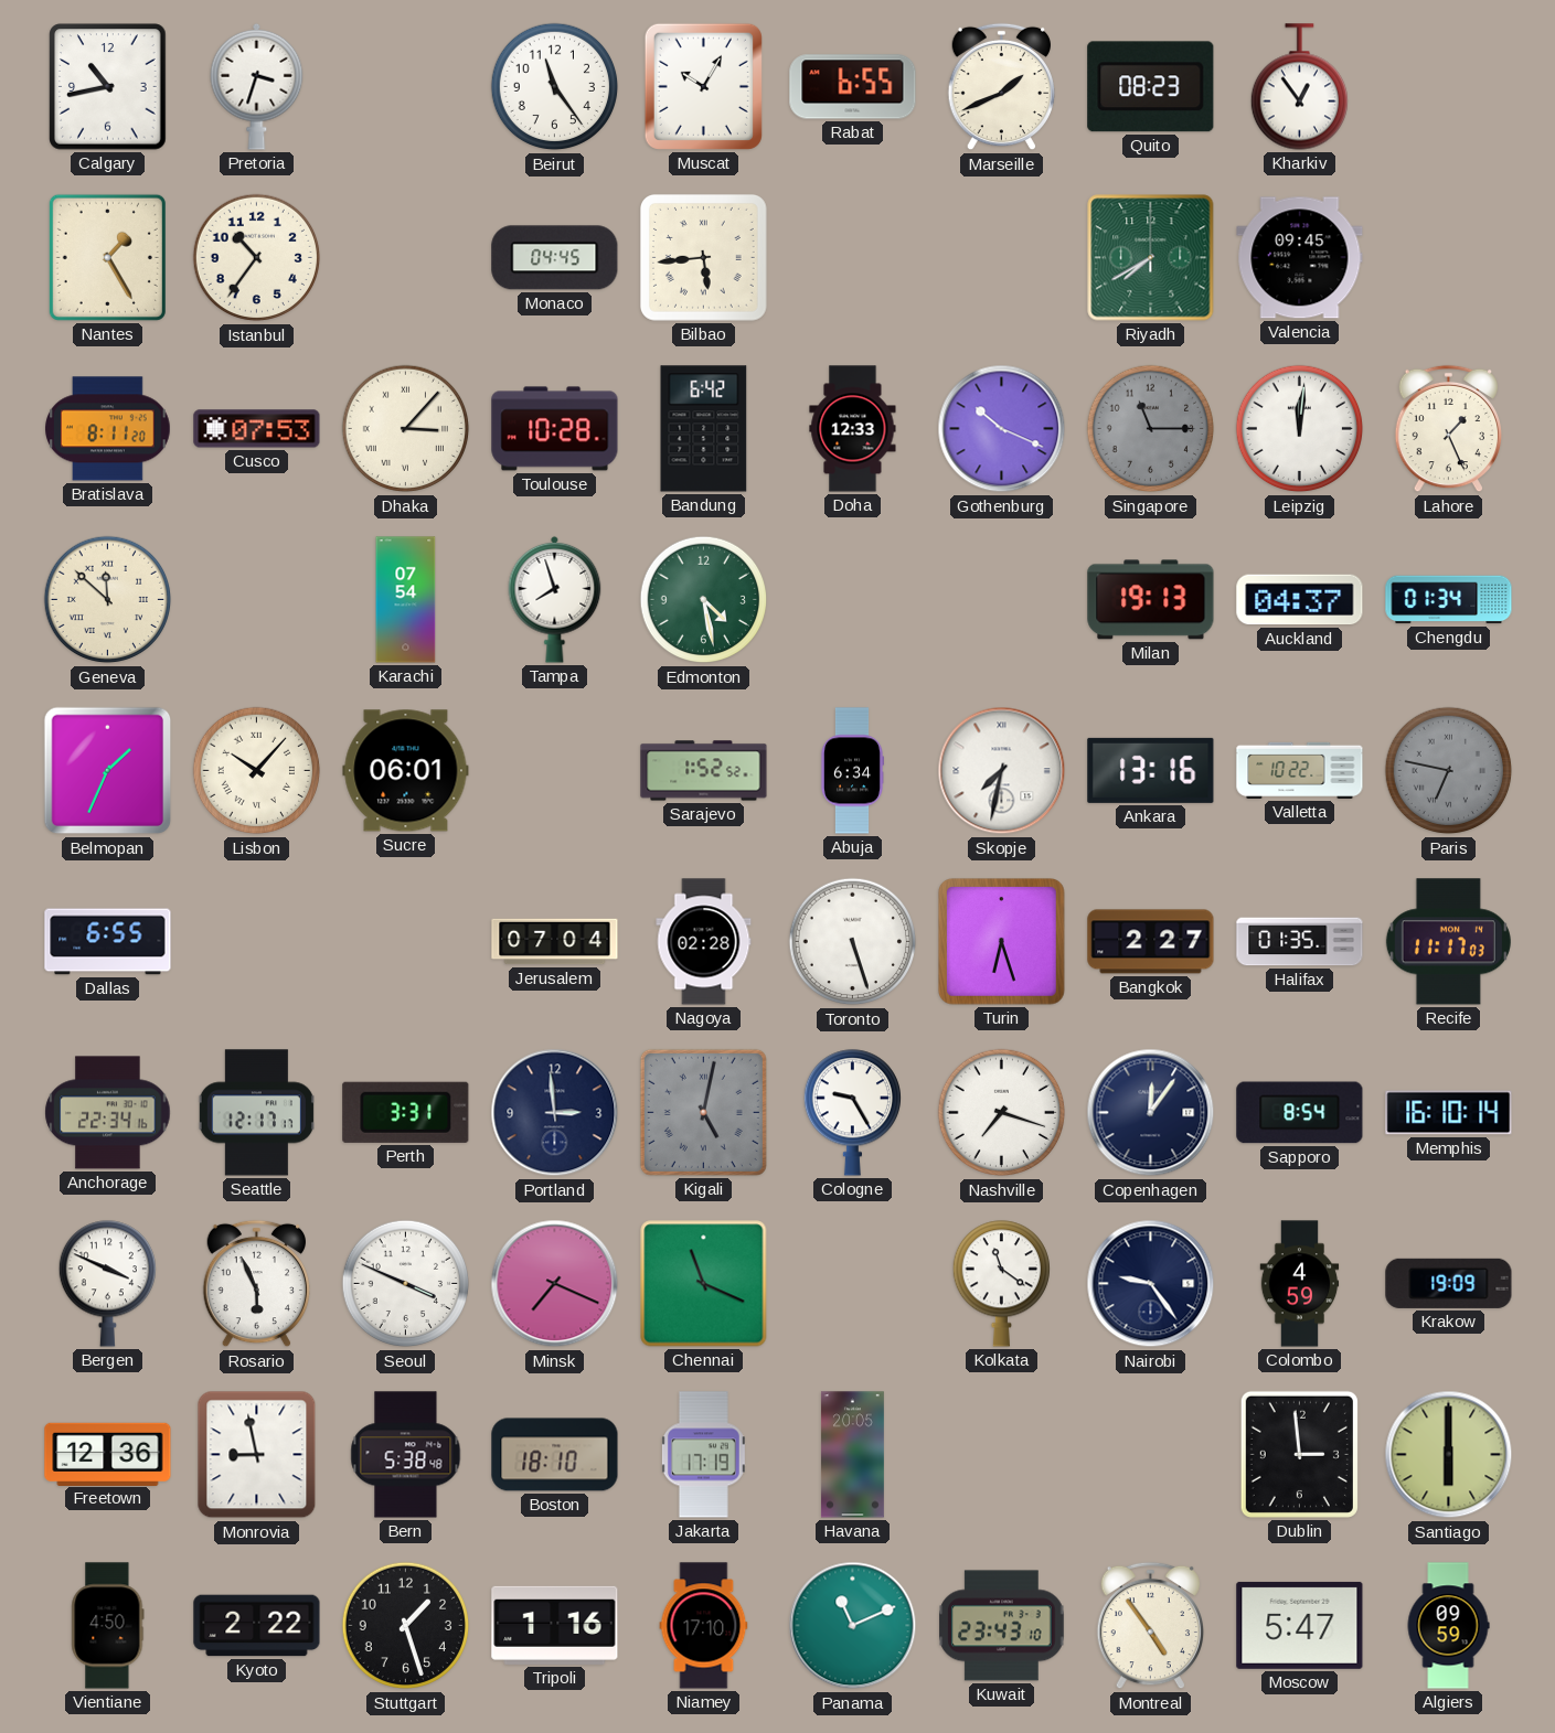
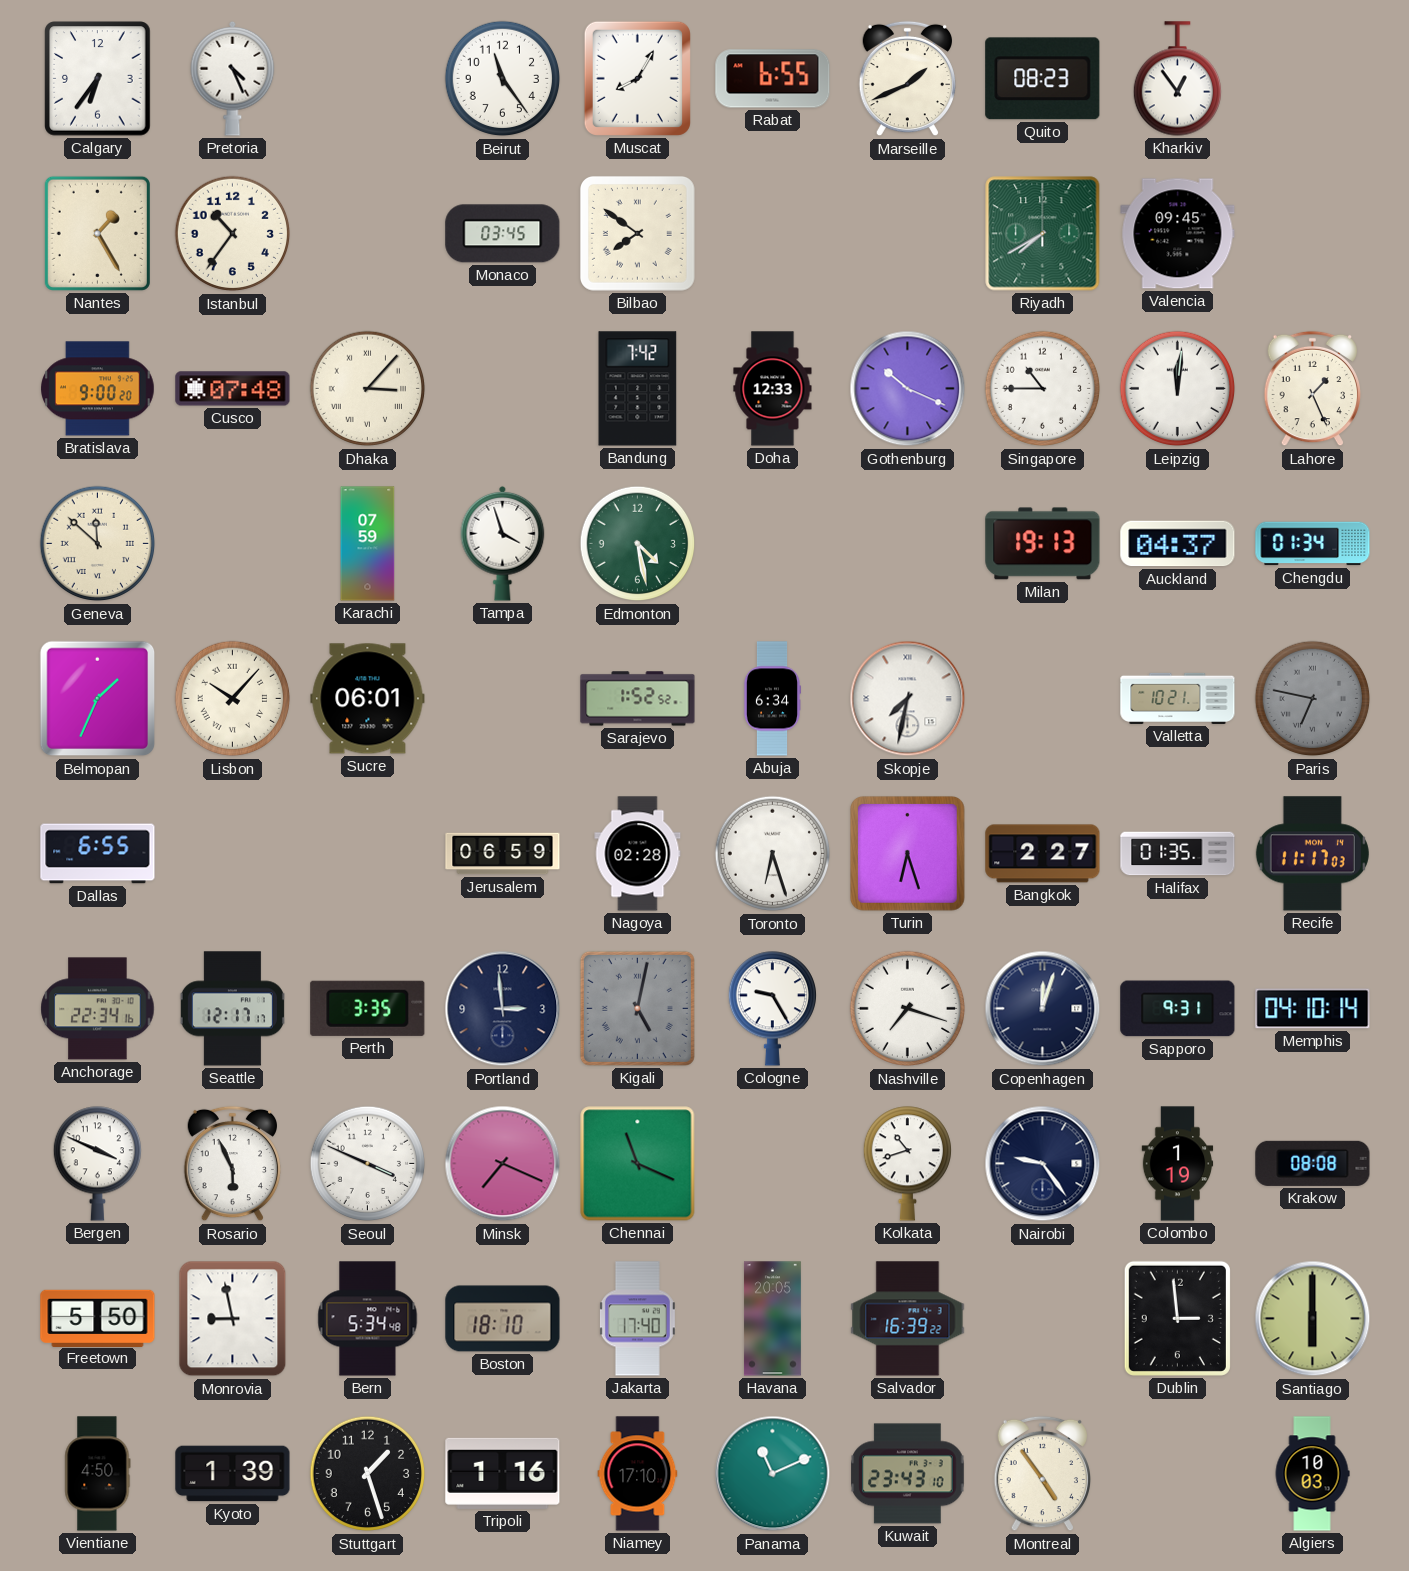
Calgary: 10:43 -> 6:36
Pretoria: 3:33 -> 4:26
Muscat: 10:05 -> 8:05
Monaco: 04:45 -> 03:45
Bilbao: 5:44 -> 7:51
Bratislava: 8:11 -> 9:00
Cusco: 07:53 -> 07:48
Toulouse: 10:28 -> none
Bandung: 6:42 -> 7:42
Singapore: 11:15 -> 10:45
Singapore dial: grey -> white
Karachi: 07:54 -> 07:59
Tampa: 7:57 -> 3:57
Ankara: 13:16 -> none
Valletta: 10:22 -> 10:21
Jerusalem: 07:04 -> 06:59
Toronto: 5:27 -> 6:27
Perth: 3:31 -> 3:35
Copenhagen: 12:06 -> 12:03
Sapporo: 8:54 -> 9:31
Memphis: 16:10 -> 04:10
Kolkata: 11:21 -> 10:42
Colombo: 4:59 -> 1:19
Krakow: 19:09 -> 08:08
Freetown: 12:36 -> 5:50
Bern: 5:38 -> 5:34
Jakarta: 17:19 -> 17:40
Salvador: none -> 16:39
Kyoto: 2:22 -> 1:39
Moscow: 5:47 -> none
Algiers: 09:59 -> 10:03
